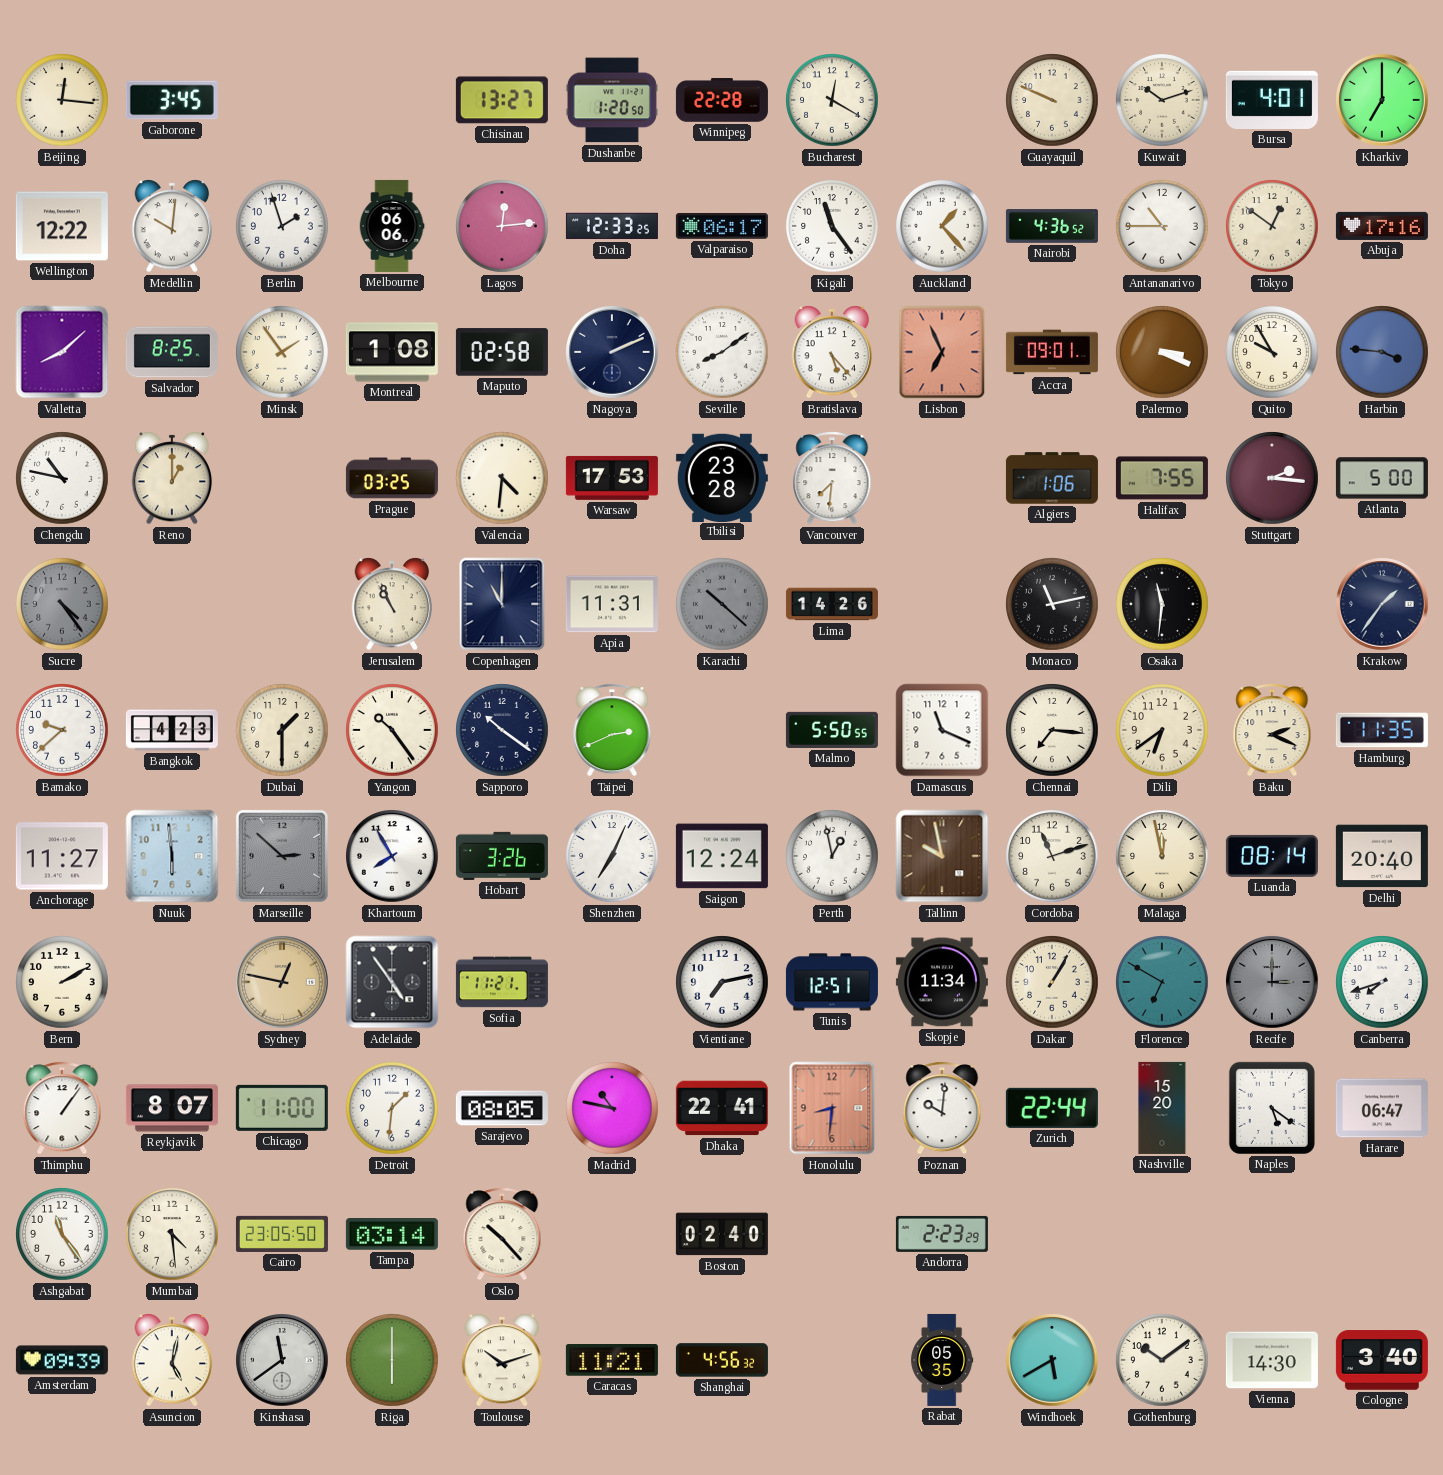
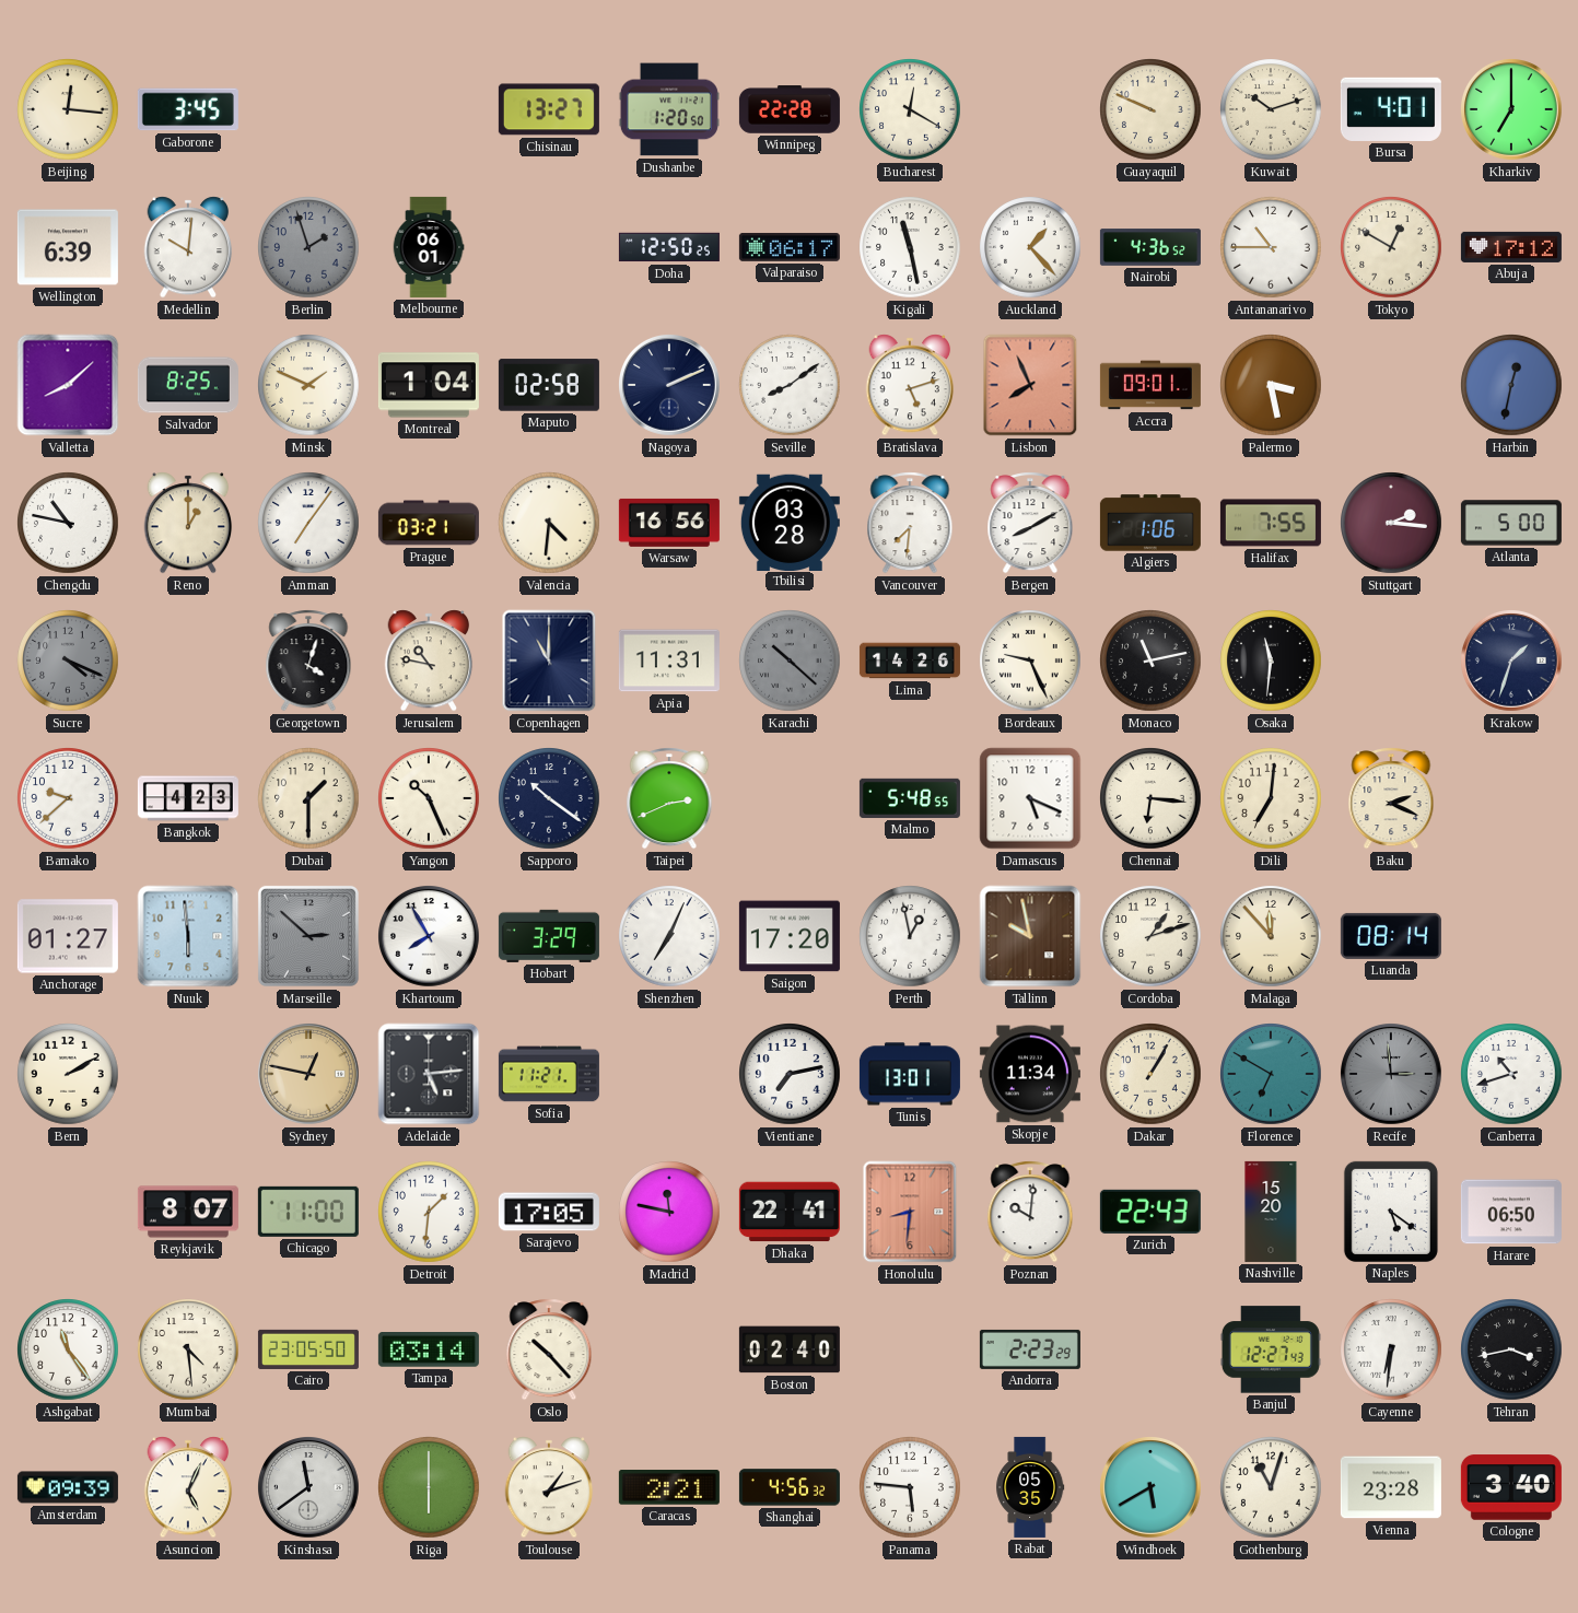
Wellington: 12:22 -> 6:39
Berlin dial: white -> grey
Melbourne: 06:06 -> 06:01
Lagos: 12:14 -> none
Doha: 12:33 -> 12:50
Kigali: 11:24 -> 11:28
Tokyo: 12:51 -> 12:50
Abuja: 17:16 -> 17:12
Minsk: 1:54 -> 1:49
Montreal: 1:08 -> 1:04
Bratislava: 5:23 -> 5:12
Lisbon: 6:56 -> 7:56
Palermo: 3:19 -> 3:28
Quito: 9:55 -> none
Harbin: 3:46 -> 12:32
Amman: none -> 7:06
Prague: 03:25 -> 03:21
Warsaw: 17:53 -> 16:56
Tbilisi: 23:28 -> 03:28
Bergen: none -> 8:10
Sucre: 4:24 -> 4:19
Georgetown: none -> 4:03
Jerusalem: 10:56 -> 10:47
Bordeaux: none -> 9:26
Krakow: 1:36 -> 1:33
Yangon: 10:24 -> 10:26
Malmo: 5:50 -> 5:48
Damascus: 11:19 -> 5:19
Chennai: 7:16 -> 6:16
Dili: 6:39 -> 7:01
Hamburg: 11:35 -> none
Anchorage: 11:27 -> 01:27
Hobart: 3:26 -> 3:29
Saigon: 12:24 -> 17:20
Cordoba: 11:12 -> 1:12
Malaga: 11:58 -> 11:53
Delhi: 20:40 -> none
Adelaide: 4:54 -> 5:14
Tunis: 12:51 -> 13:01
Recife: 3:00 -> 2:59
Canberra: 7:42 -> 10:42
Thimphu: 1:06 -> none
Sarajevo: 08:05 -> 17:05
Madrid: 10:47 -> 11:47
Zurich: 22:44 -> 22:43
Harare: 06:47 -> 06:50
Banjul: none -> 12:27
Cayenne: none -> 6:31
Tehran: none -> 3:43
Asuncion: 5:02 -> 5:04
Toulouse: 10:12 -> 1:12
Caracas: 11:21 -> 2:21
Panama: none -> 5:46
Gothenburg: 10:09 -> 11:03
Vienna: 14:30 -> 23:28
